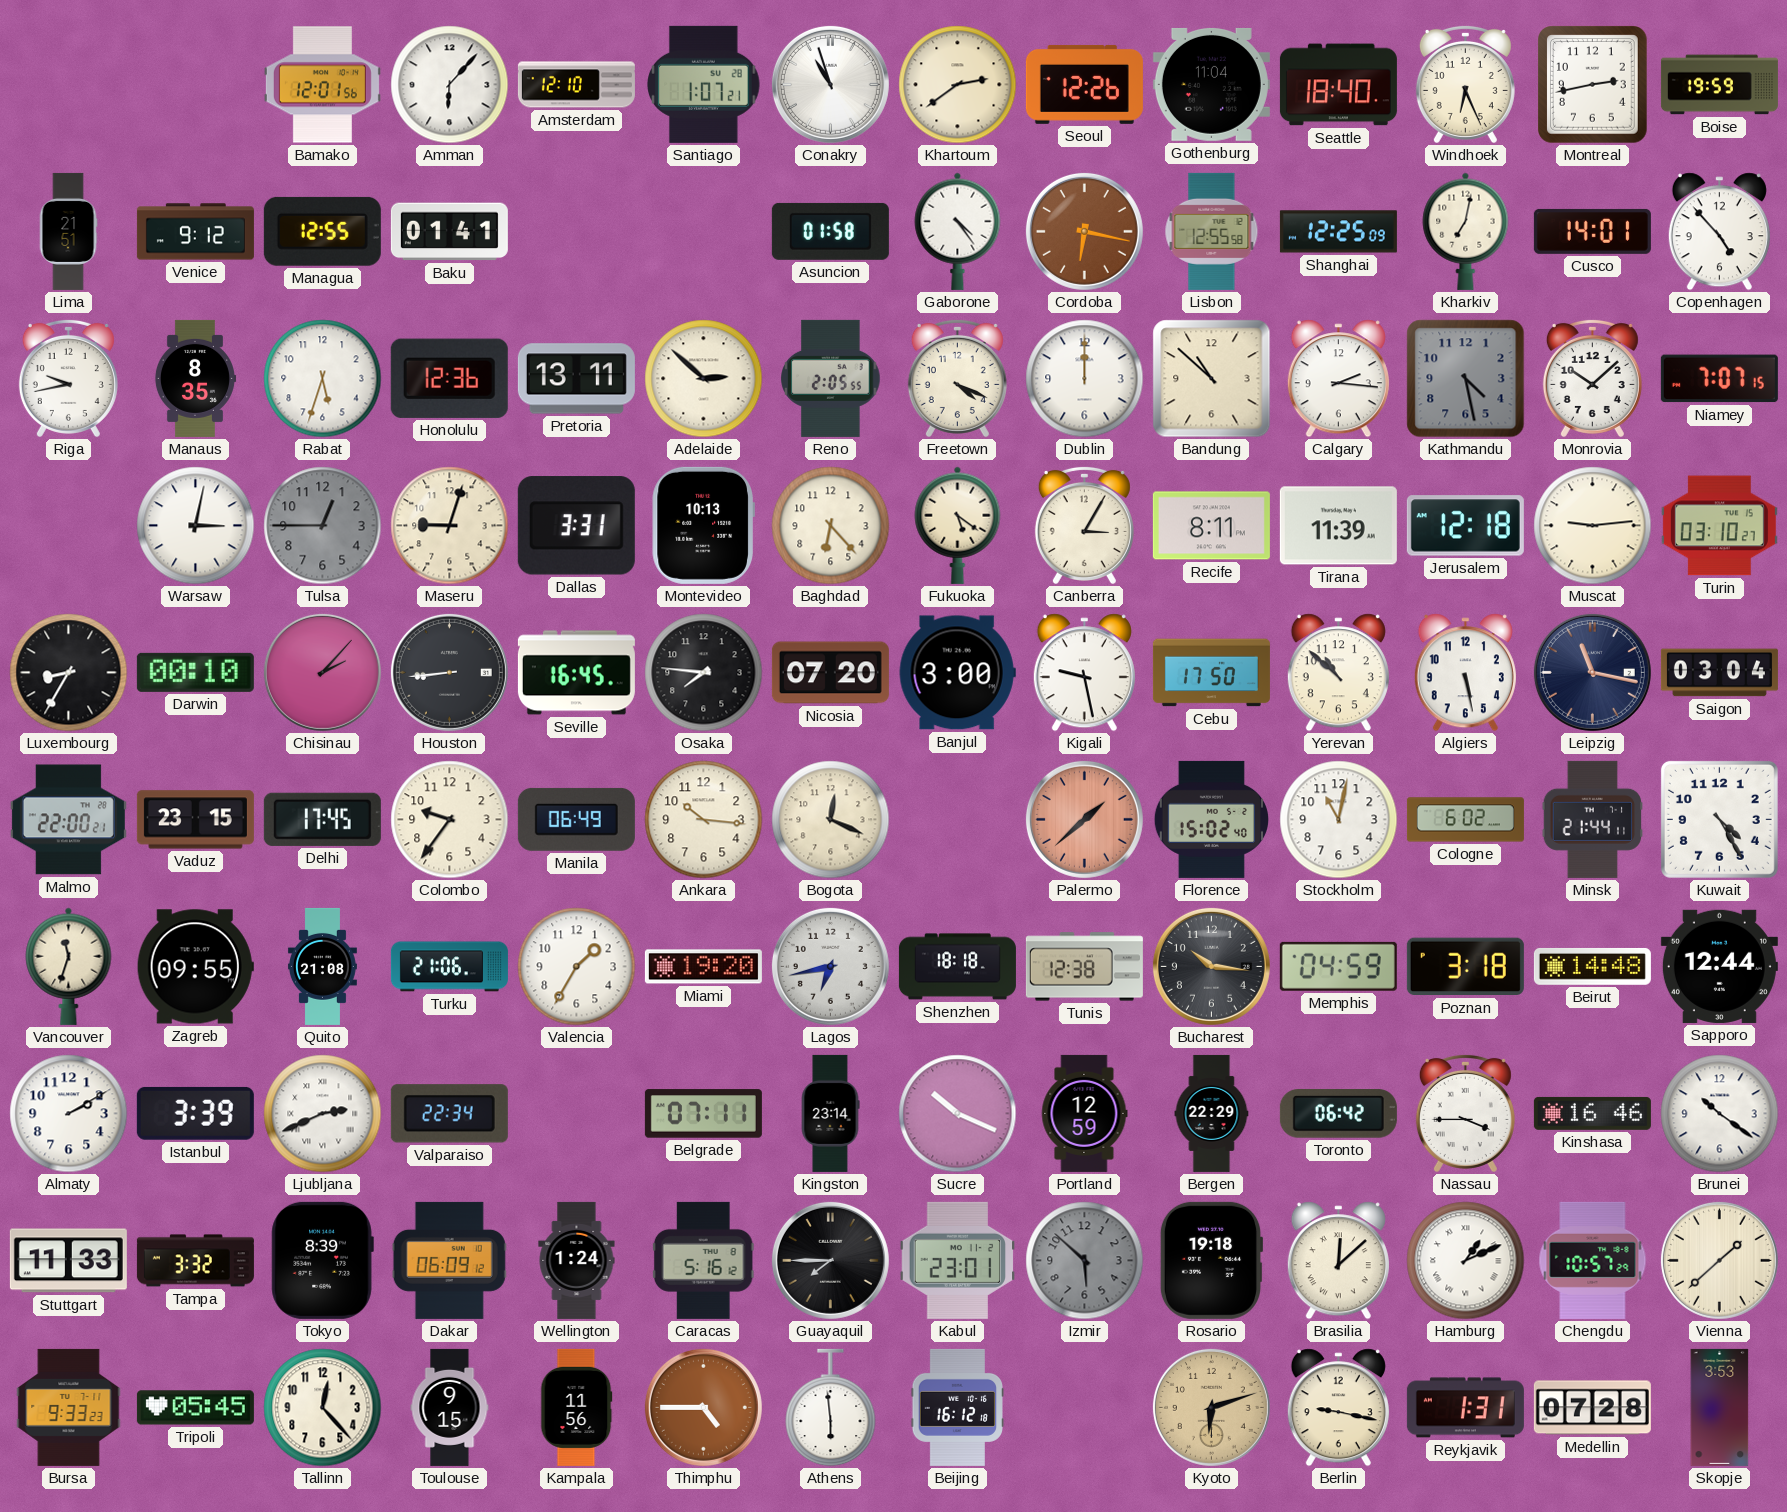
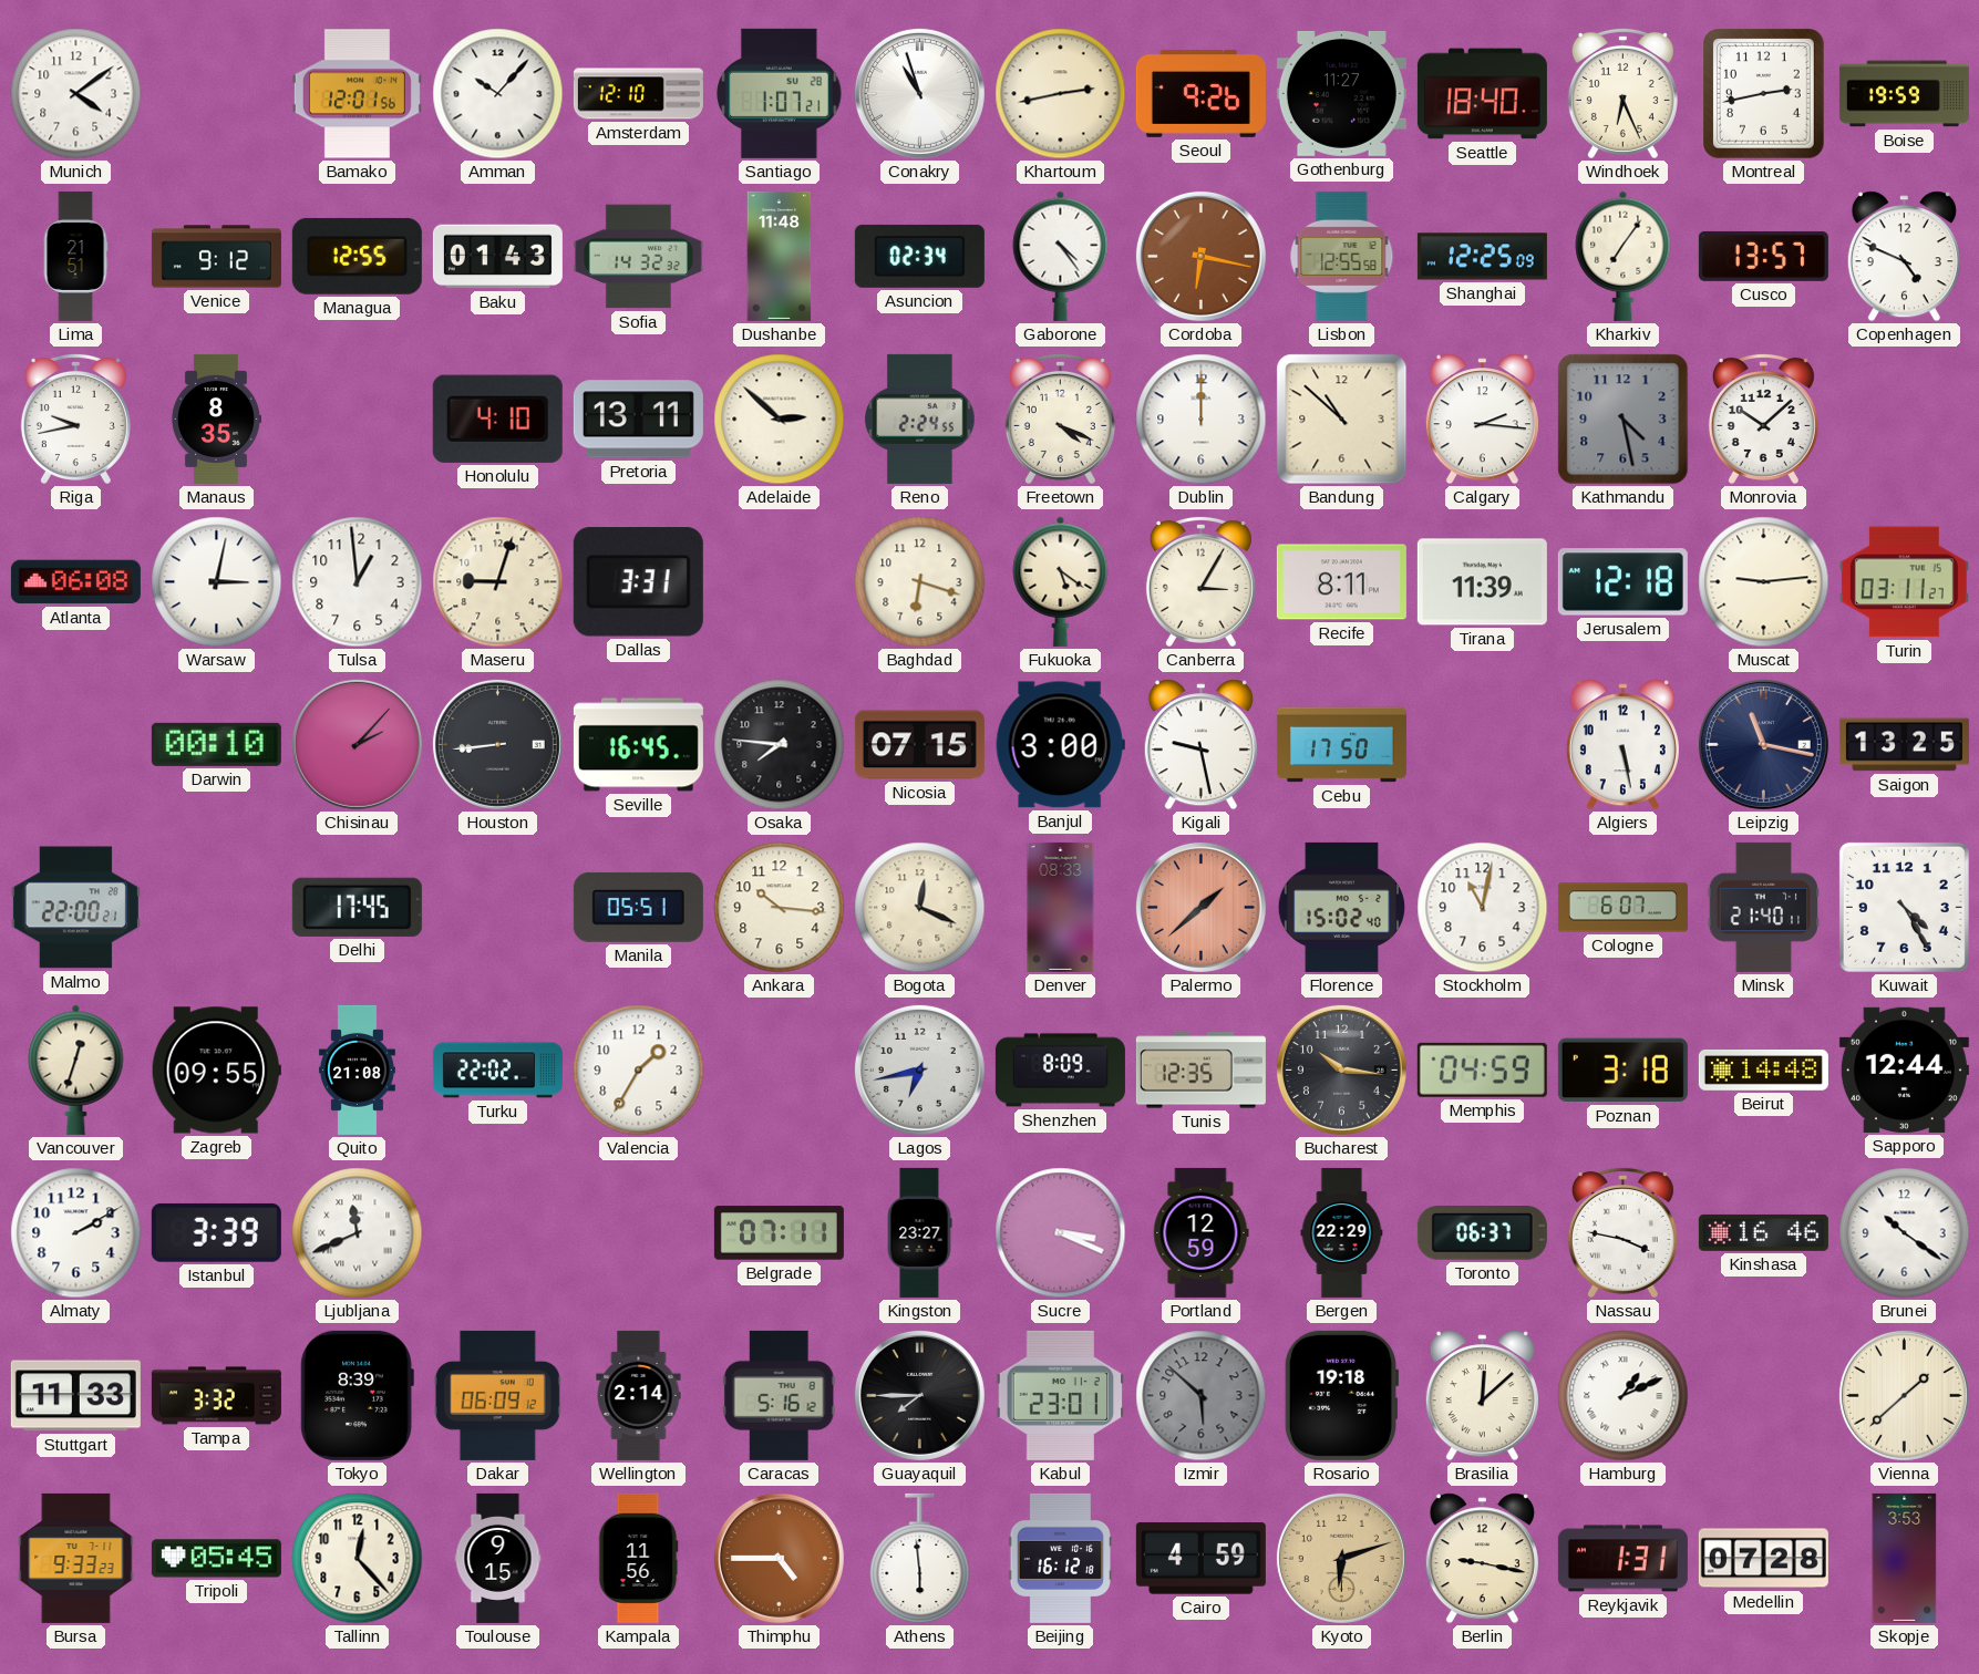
Munich: none -> 4:09
Amman: 6:07 -> 10:07
Khartoum: 2:39 -> 2:43
Seoul: 12:26 -> 9:26
Gothenburg: 11:04 -> 11:27
Baku: 01:41 -> 01:43
Sofia: none -> 14:32
Dushanbe: none -> 11:48
Asuncion: 01:58 -> 02:34
Kharkiv: 7:02 -> 7:06
Cusco: 14:01 -> 13:57
Copenhagen: 4:53 -> 4:49
Rabat: 5:33 -> none
Honolulu: 12:36 -> 4:10
Reno: 2:05 -> 2:24
Niamey: 7:07 -> none
Atlanta: none -> 06:08
Tulsa: 12:45 -> 12:59
Tulsa dial: grey -> white
Montevideo: 10:13 -> none
Baghdad: 6:23 -> 6:18
Turin: 03:10 -> 03:11
Luxembourg: 8:35 -> none
Nicosia: 07:20 -> 07:15
Yerevan: 10:52 -> none
Saigon: 03:04 -> 13:25
Vaduz: 23:15 -> none
Colombo: 9:36 -> none
Manila: 06:49 -> 05:51
Denver: none -> 08:33
Cologne: 6:02 -> 6:07
Minsk: 21:44 -> 21:40
Vancouver: 11:33 -> 12:33
Turku: 21:06 -> 22:02
Miami: 19:20 -> none
Shenzhen: 18:18 -> 8:09
Tunis: 12:38 -> 12:35
Ljubljana: 2:41 -> 11:41
Valparaiso: 22:34 -> none
Kingston: 23:14 -> 23:27
Sucre: 10:19 -> 3:19
Toronto: 06:42 -> 06:37
Nassau: 3:45 -> 3:47
Wellington: 1:24 -> 2:14
Chengdu: 10:57 -> none
Cairo: none -> 4:59
